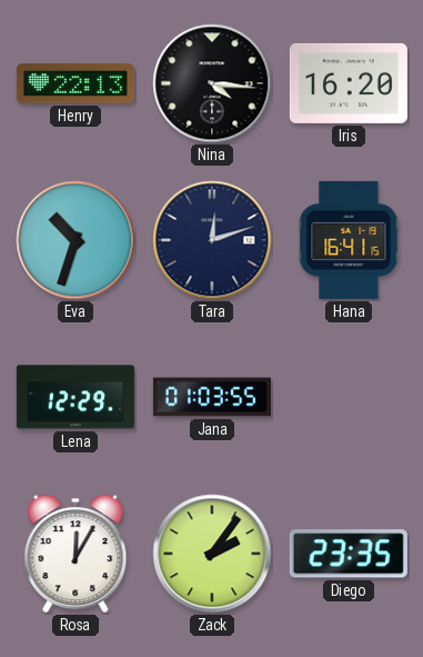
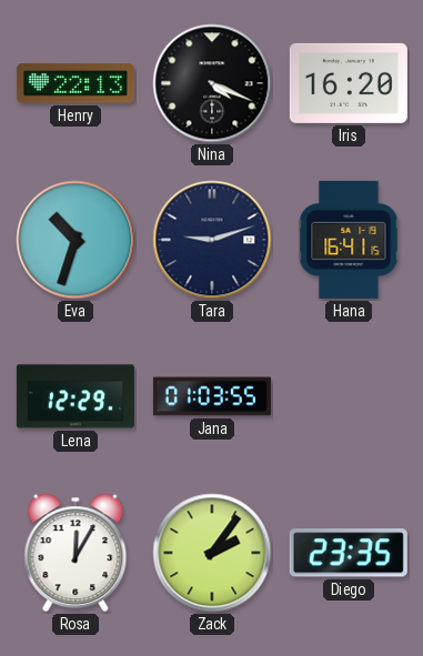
Nina: 4:16 -> 4:19
Tara: 12:12 -> 9:12
